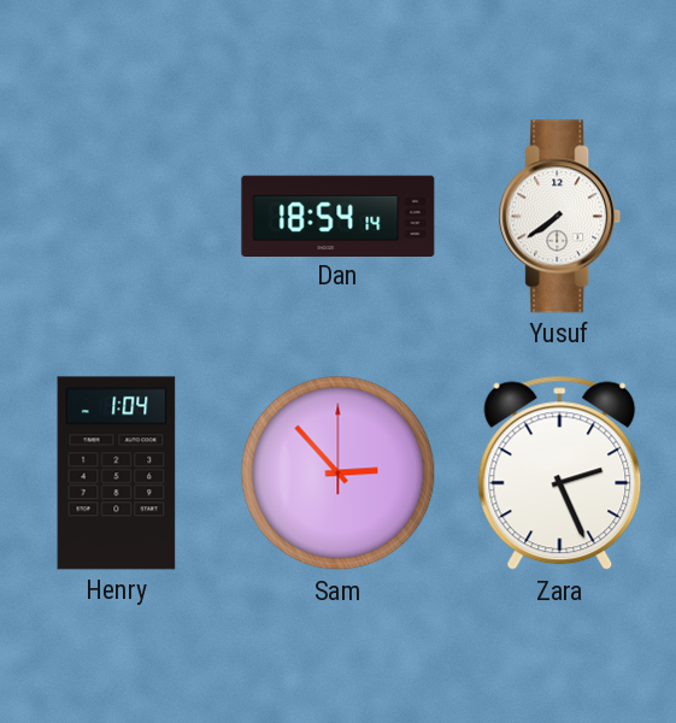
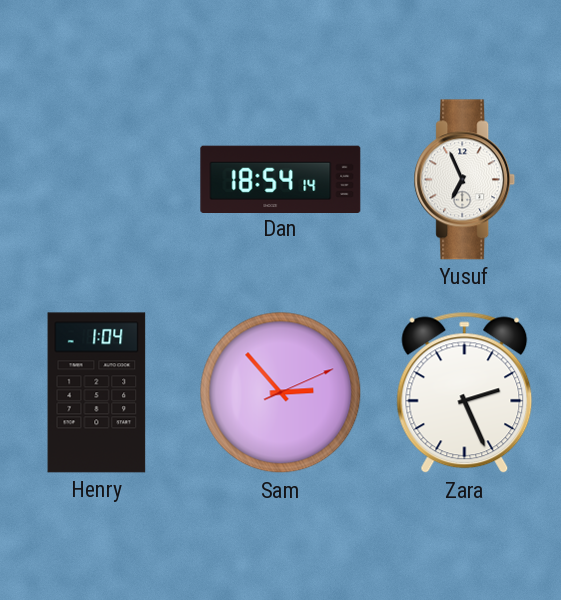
Yusuf: 7:39 -> 6:56
Sam: 2:53:00 -> 2:53:11
